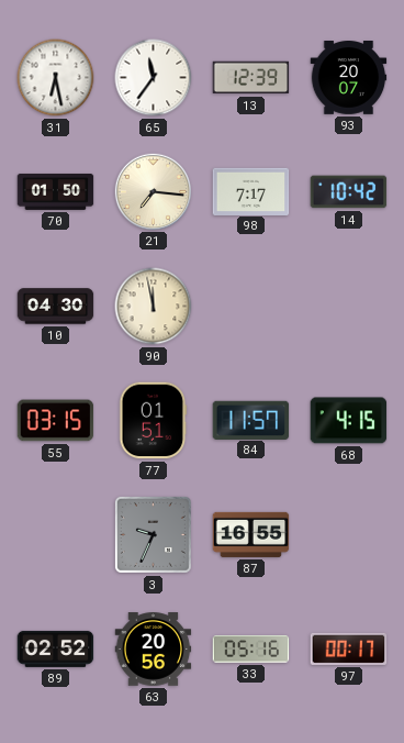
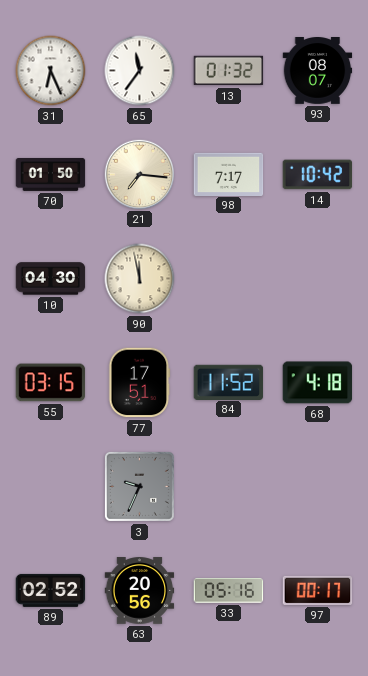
31: 6:28 -> 6:26
13: 12:39 -> 01:32
93: 20:07 -> 08:07
77: 01:51 -> 17:51
84: 11:57 -> 11:52
68: 4:15 -> 4:18
87: 16:55 -> none
